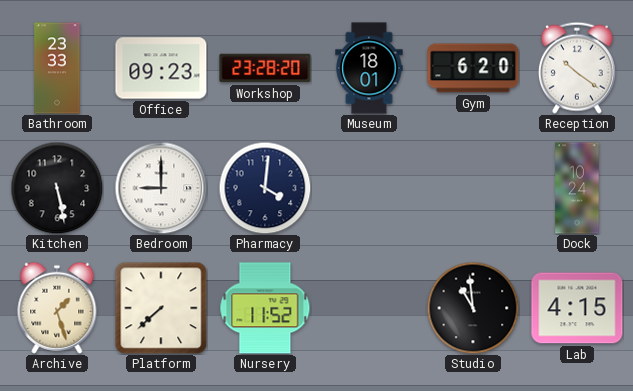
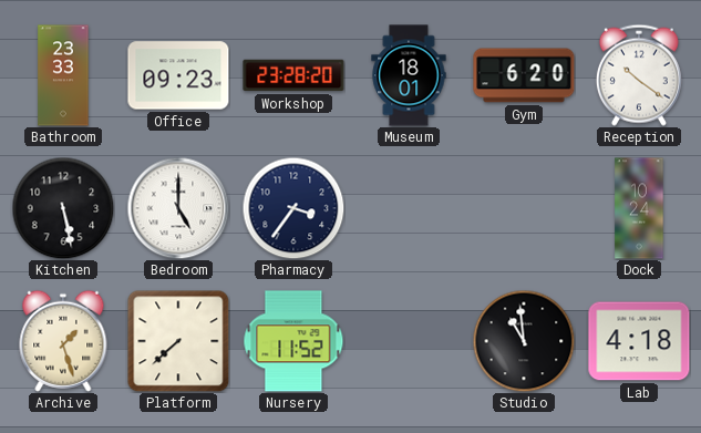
Bedroom: 9:00 -> 5:00
Pharmacy: 4:01 -> 3:36
Lab: 4:15 -> 4:18
